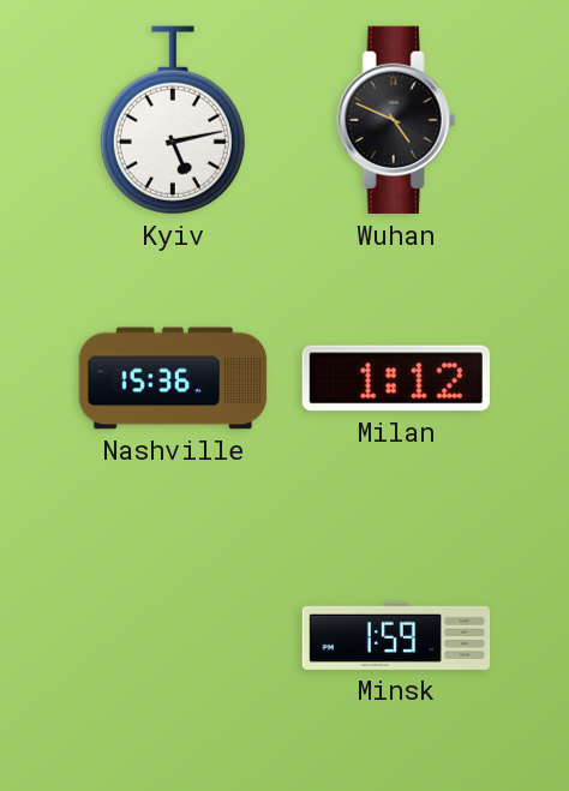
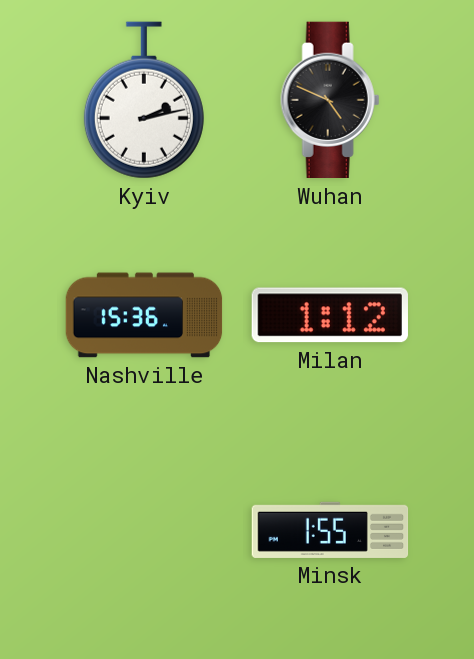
Kyiv: 5:13 -> 2:13
Minsk: 1:59 -> 1:55
